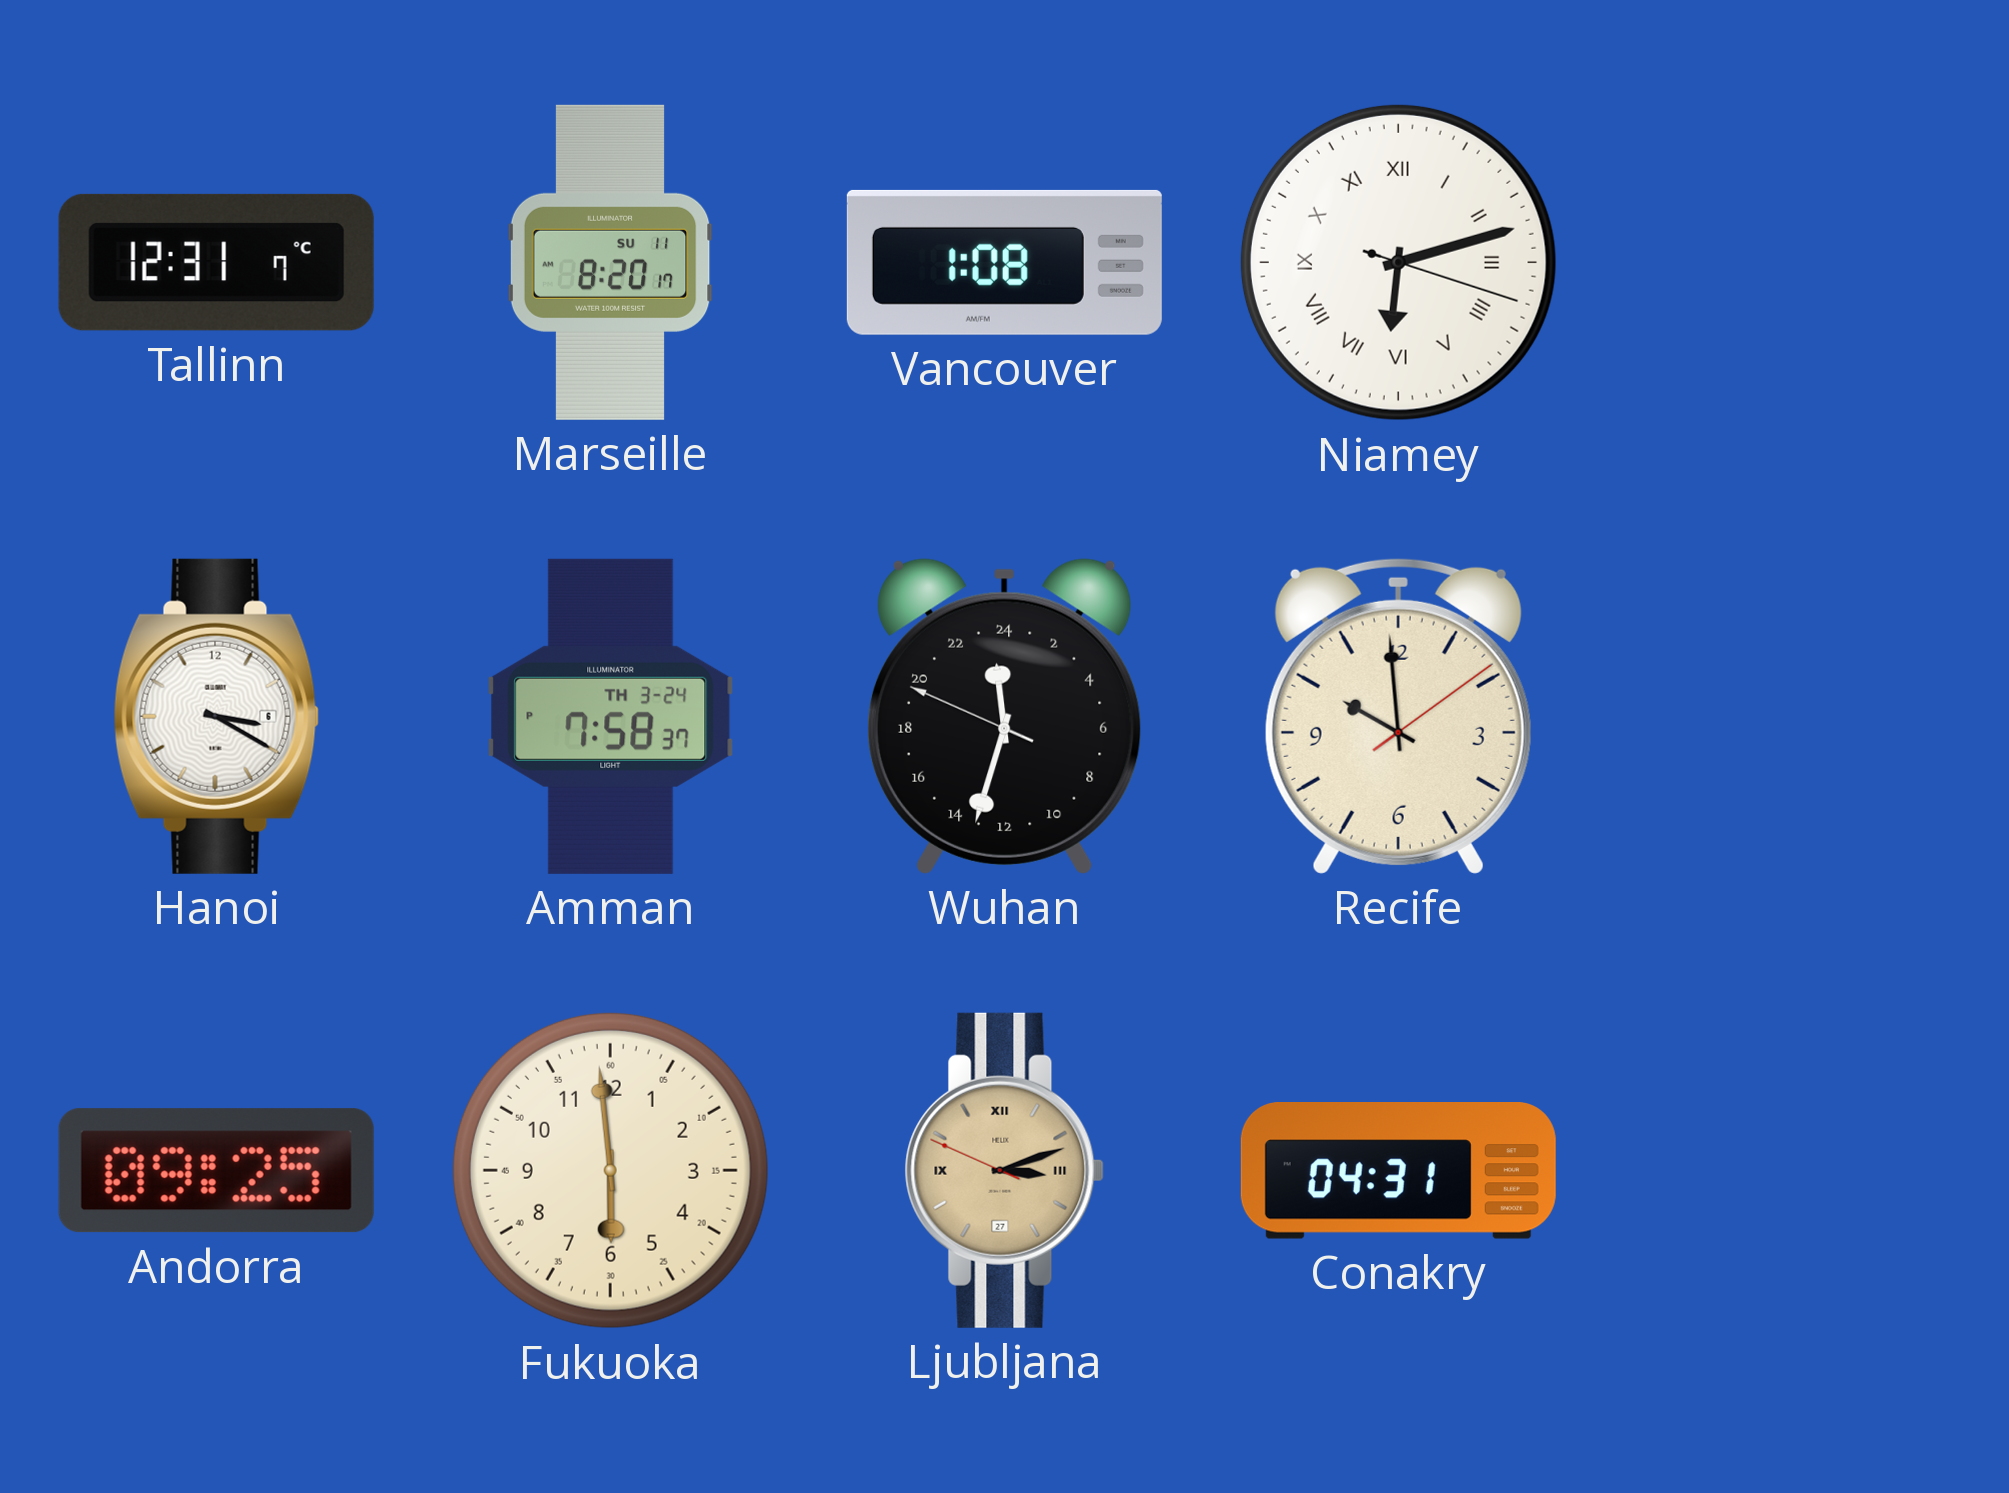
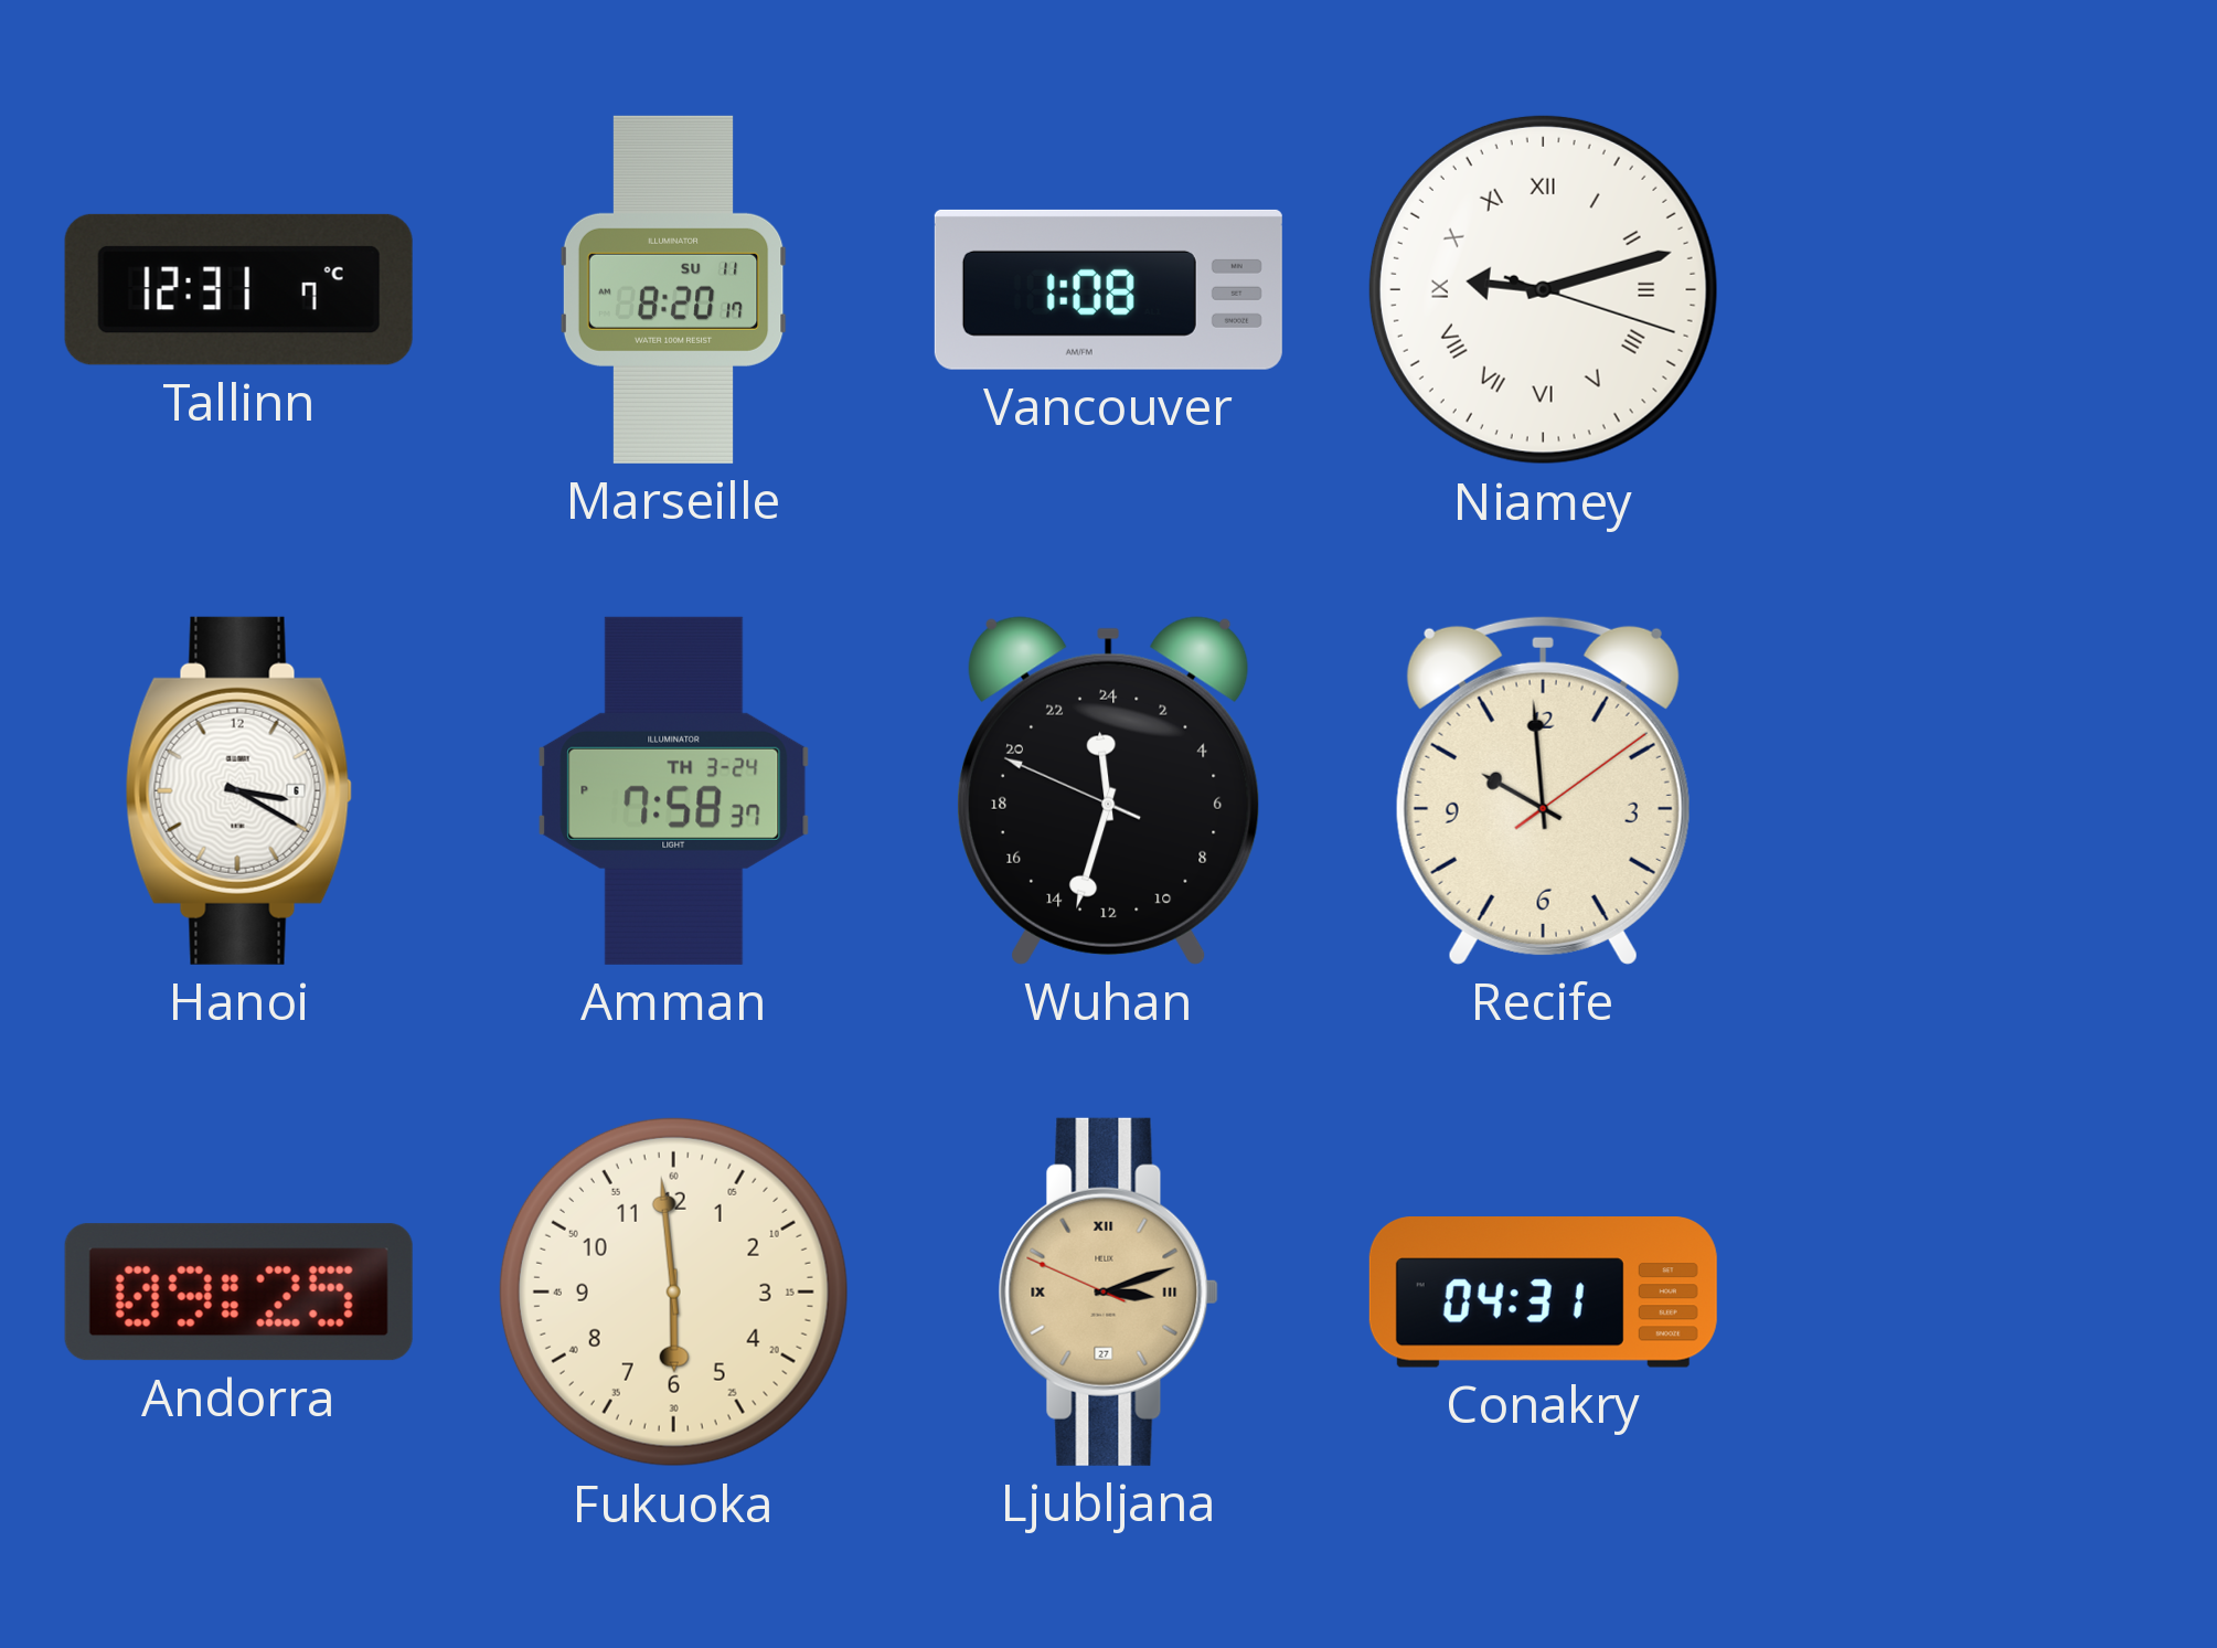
Niamey: 6:12 -> 9:12
